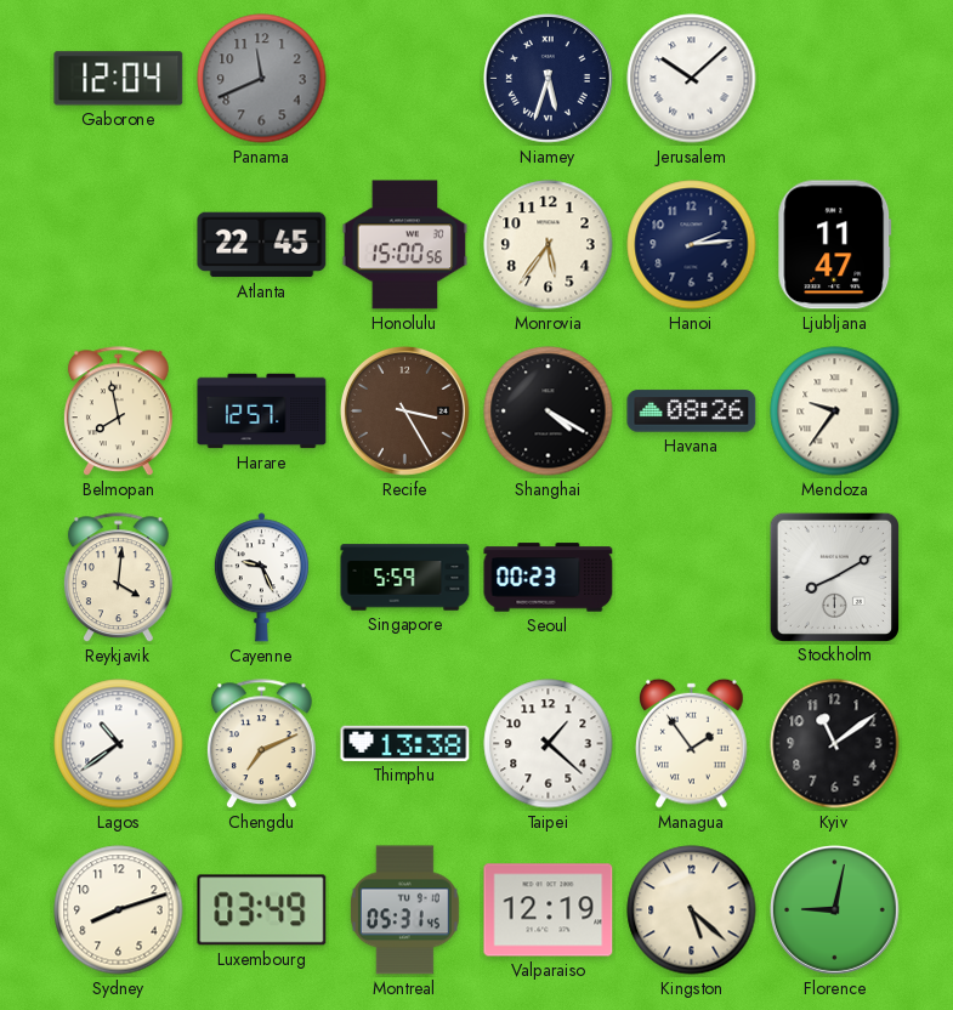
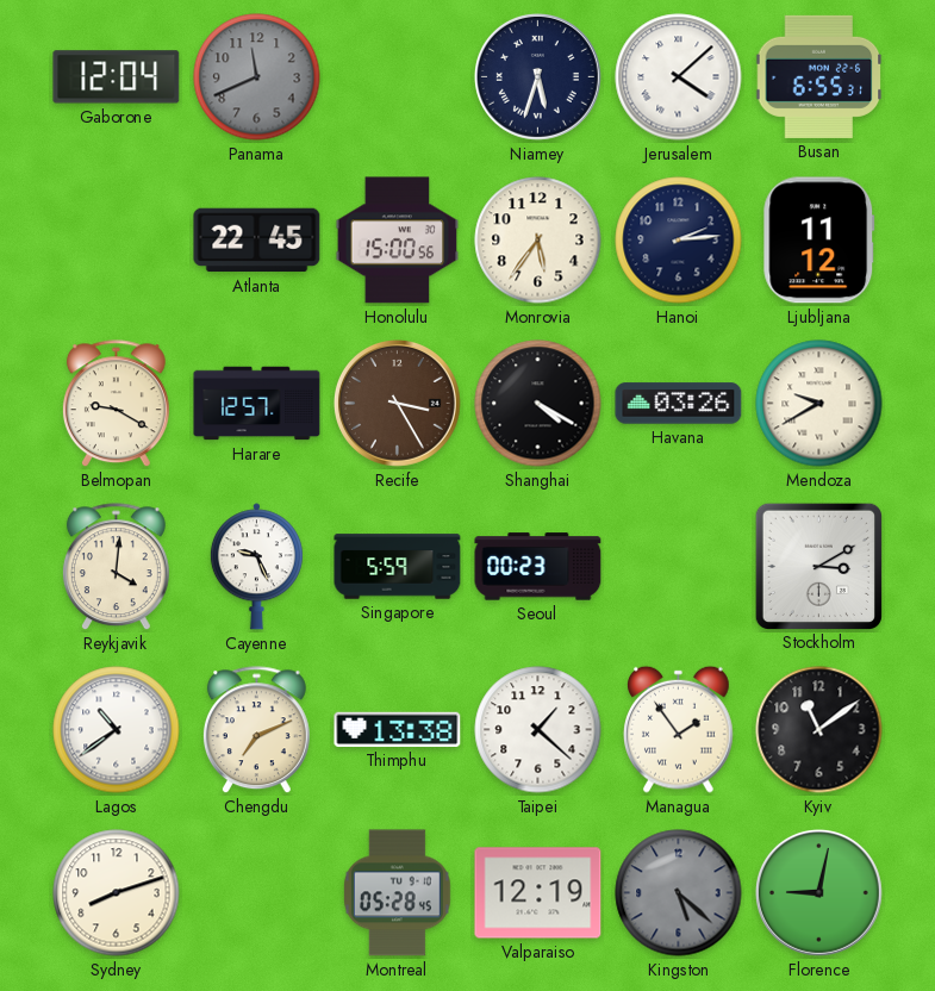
Jerusalem: 10:08 -> 4:08
Busan: none -> 6:55
Ljubljana: 11:47 -> 11:12
Belmopan: 7:58 -> 9:20
Havana: 08:26 -> 03:26
Mendoza: 9:36 -> 9:40
Stockholm: 8:10 -> 3:10
Luxembourg: 03:49 -> none
Montreal: 05:31 -> 05:28
Kingston dial: cream -> grey
